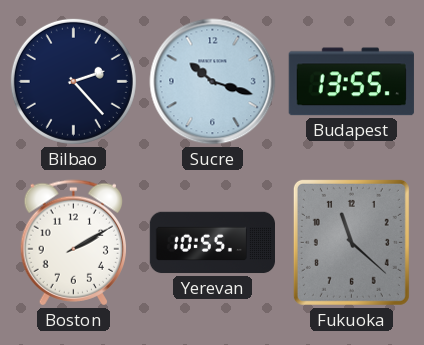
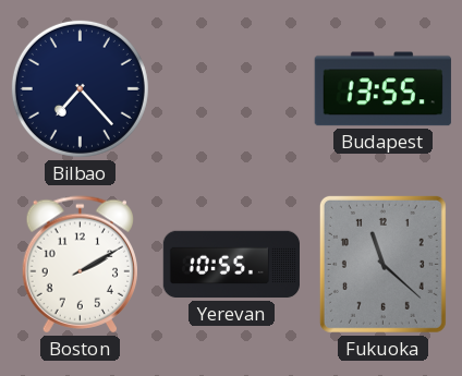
Bilbao: 2:23 -> 7:23
Sucre: 10:18 -> none
